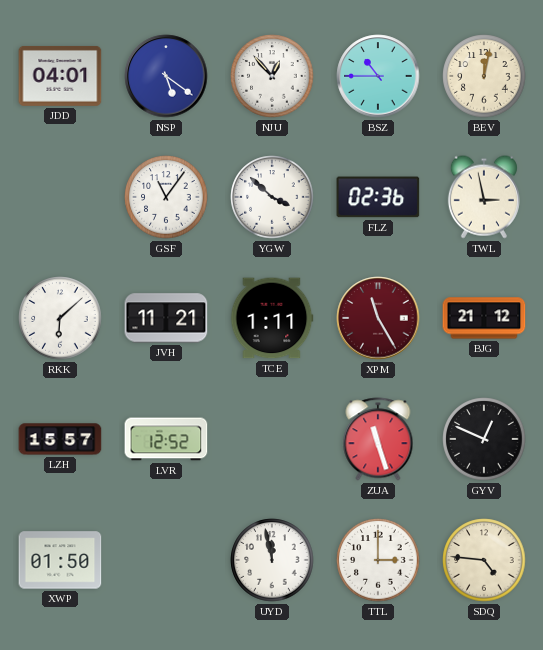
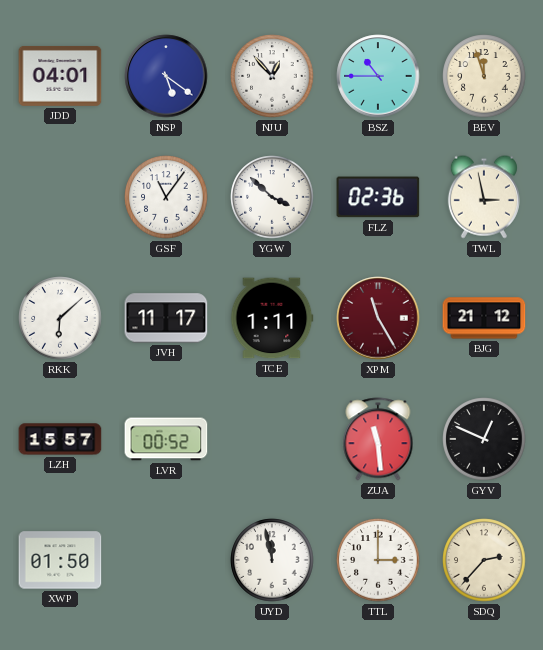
BEV: 12:02 -> 11:57
JVH: 11:21 -> 11:17
LVR: 12:52 -> 00:52
ZUA: 11:27 -> 11:29
SDQ: 4:46 -> 2:37
